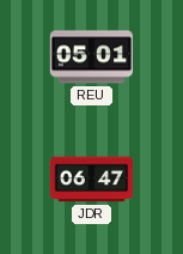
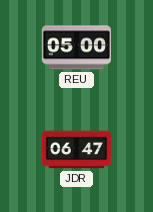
REU: 05:01 -> 05:00
